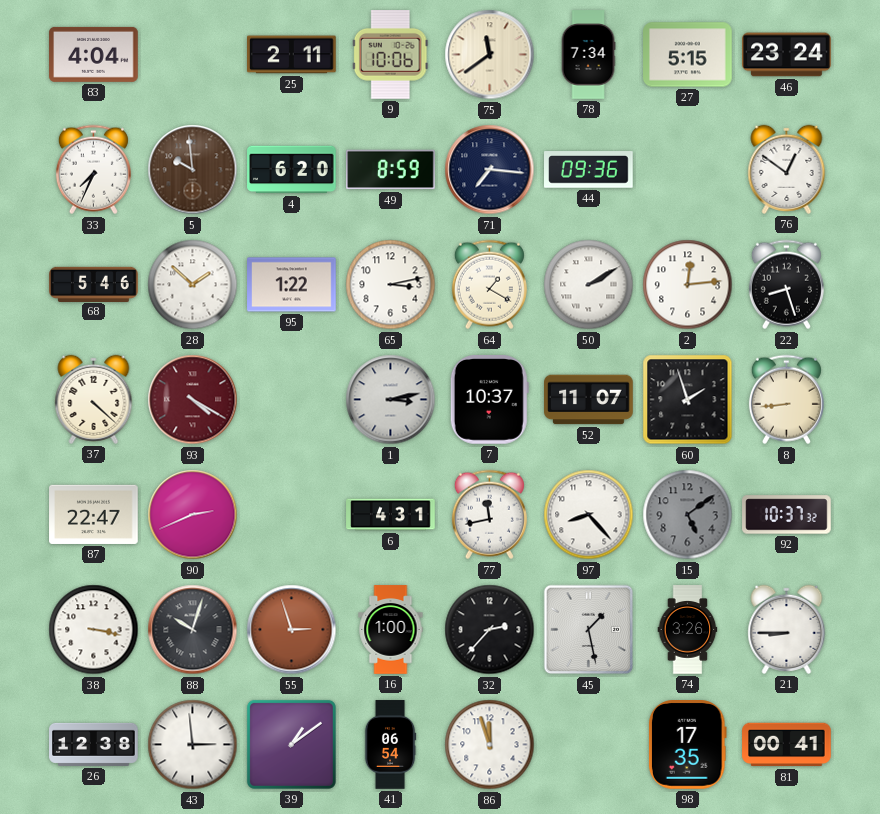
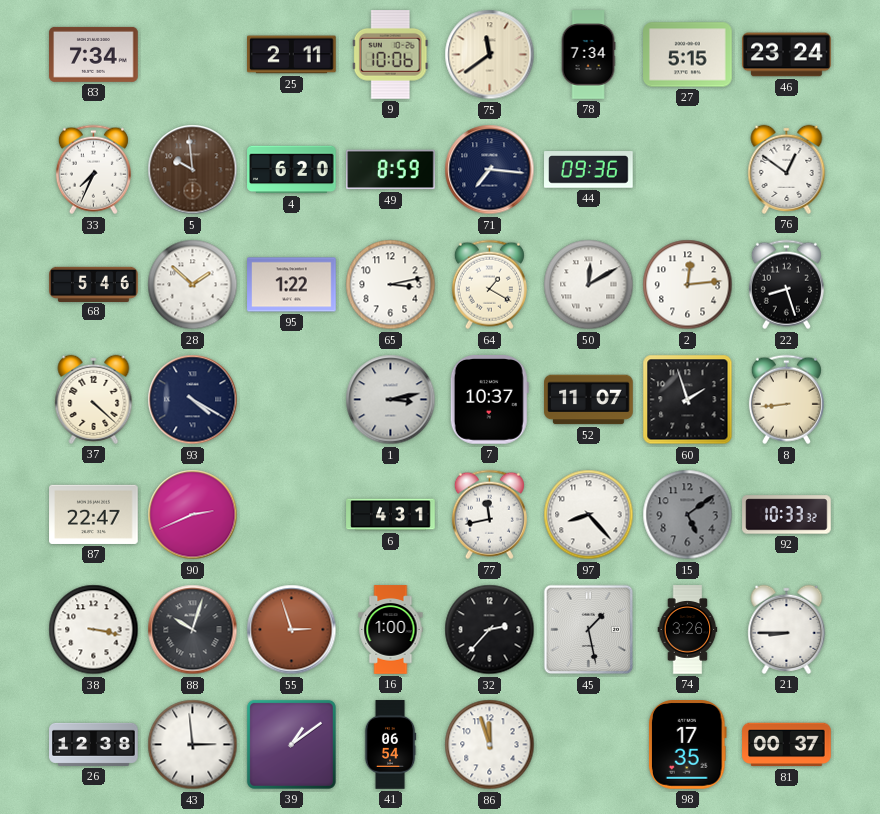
83: 4:04 -> 7:34
50: 2:10 -> 12:10
93 dial: burgundy -> navy
92: 10:37 -> 10:33
81: 00:41 -> 00:37
